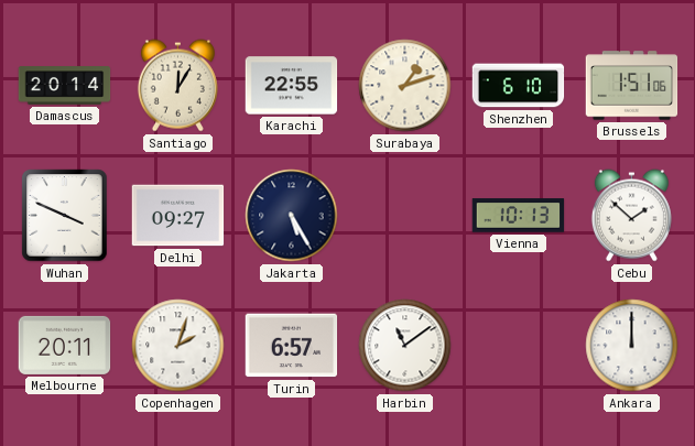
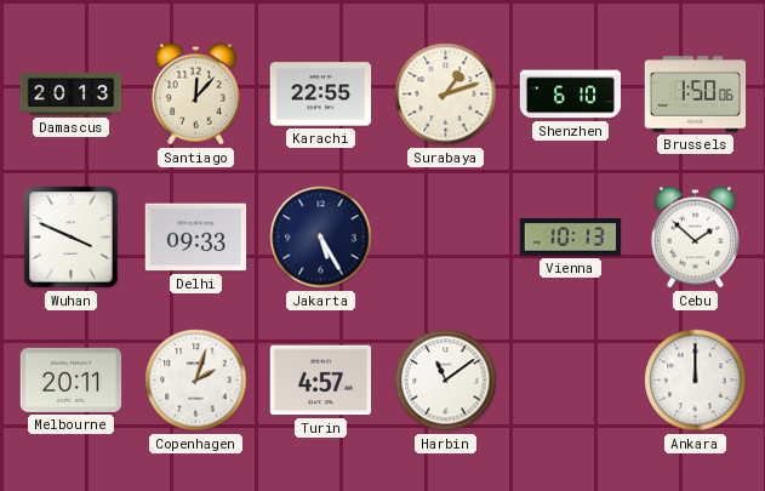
Damascus: 20:14 -> 20:13
Santiago: 12:05 -> 12:07
Brussels: 1:51 -> 1:50
Delhi: 09:27 -> 09:33
Turin: 6:57 -> 4:57
